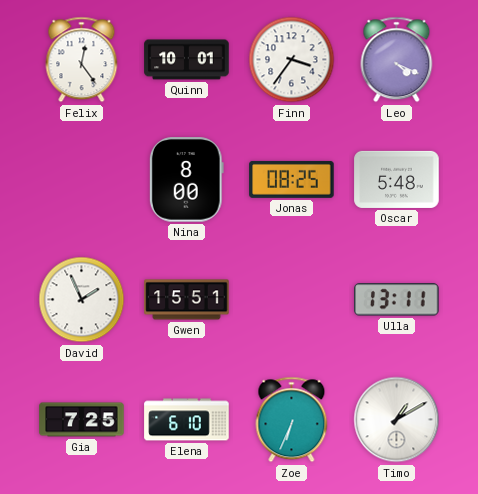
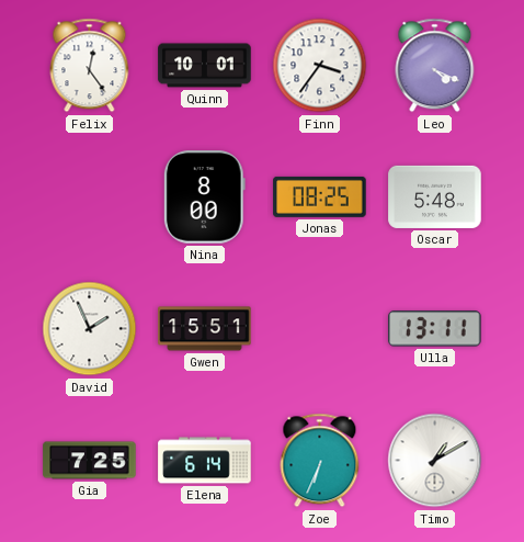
Elena: 6:10 -> 6:14
